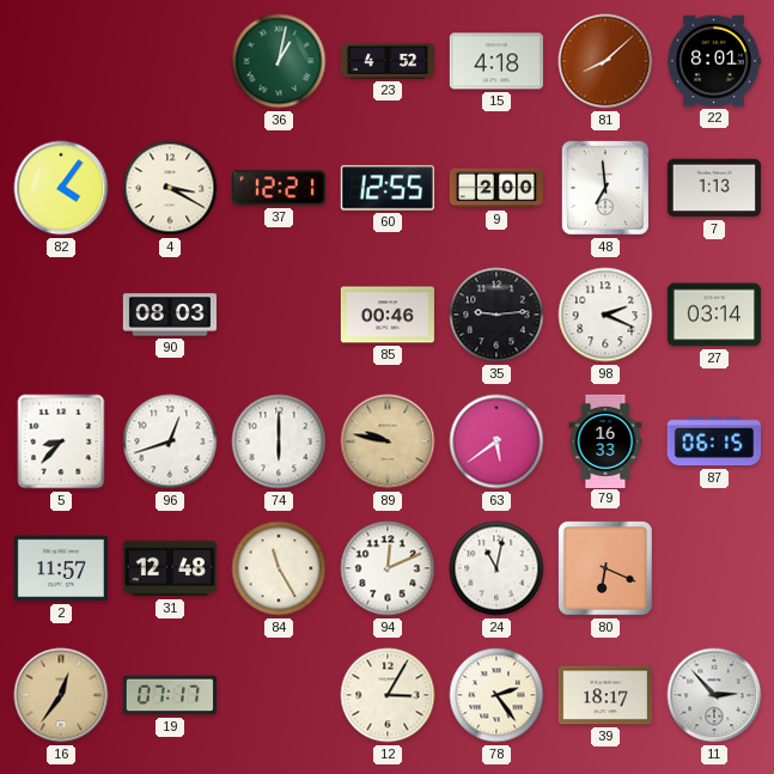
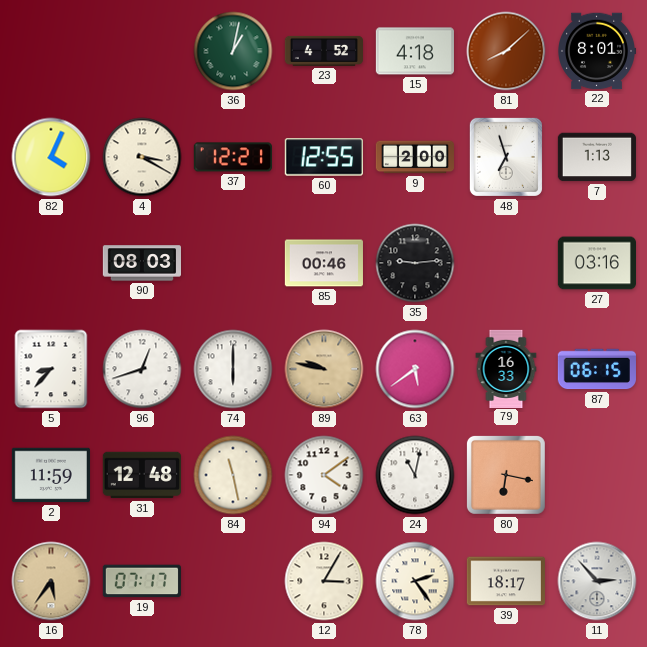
82: 4:06 -> 4:04
48: 6:59 -> 6:57
98: 2:19 -> none
27: 03:14 -> 03:16
2: 11:57 -> 11:59
84: 11:25 -> 11:28
94: 12:11 -> 4:09
80: 6:19 -> 6:17
16: 12:36 -> 5:36
